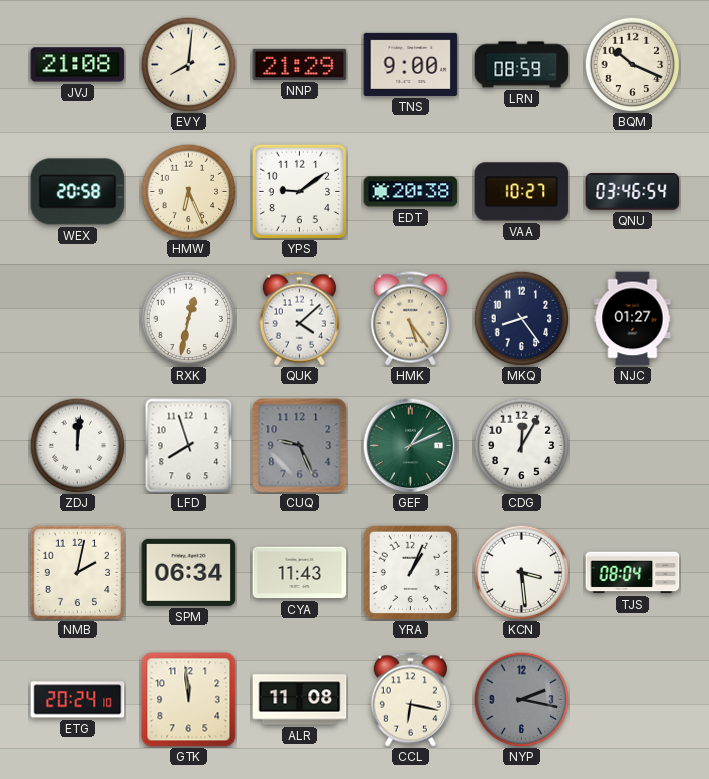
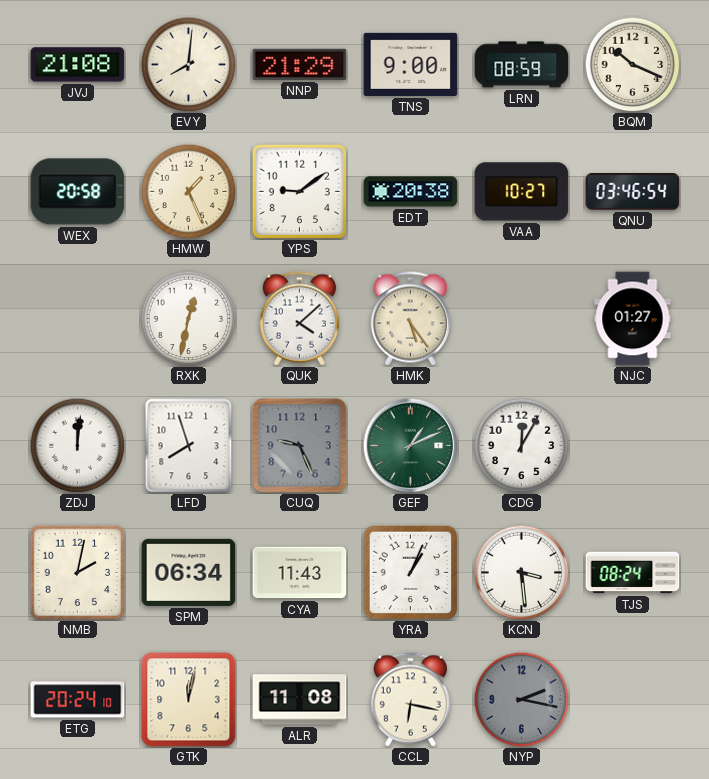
HMW: 6:26 -> 1:26
MKQ: 8:24 -> none
TJS: 08:04 -> 08:24
GTK: 11:59 -> 12:02
